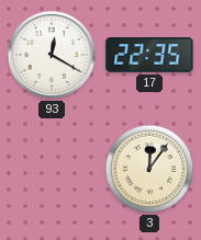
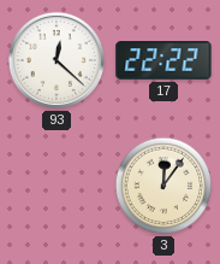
93: 12:20 -> 12:22
17: 22:35 -> 22:22
